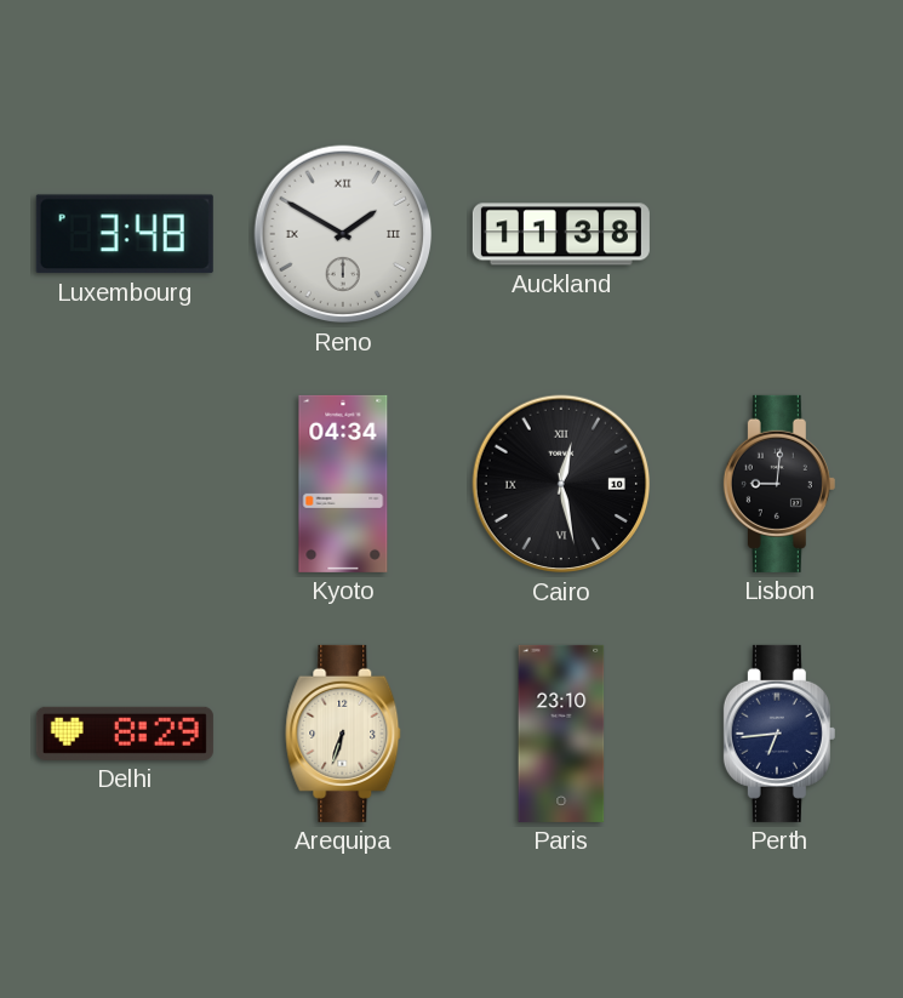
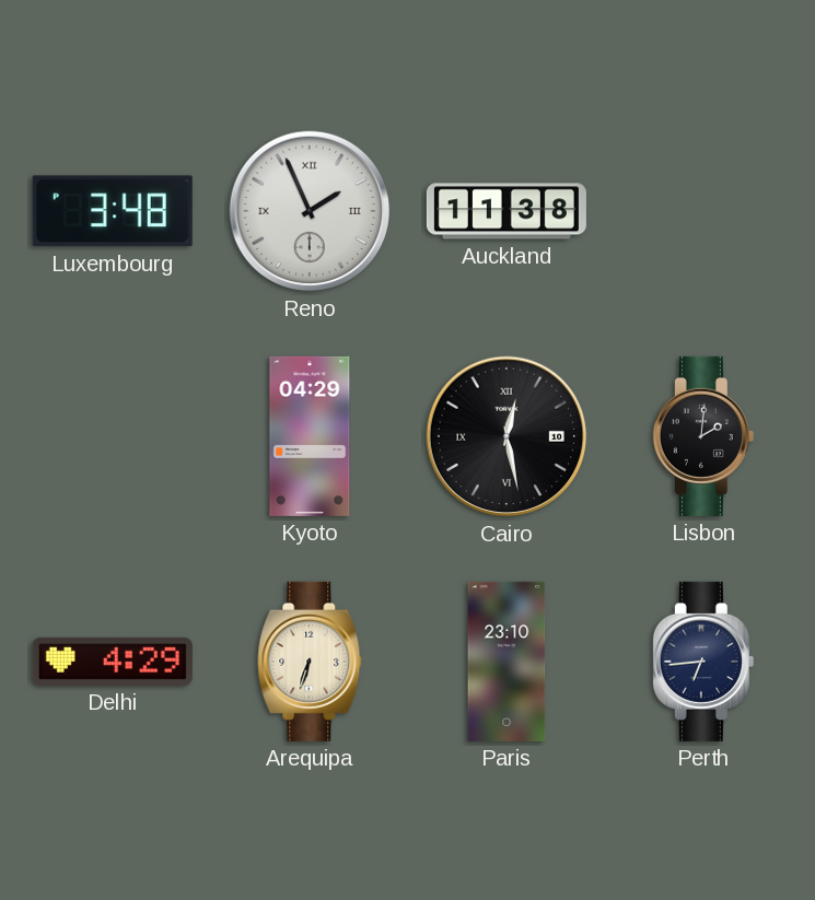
Reno: 1:50 -> 1:56
Kyoto: 04:34 -> 04:29
Lisbon: 9:01 -> 2:01
Delhi: 8:29 -> 4:29
